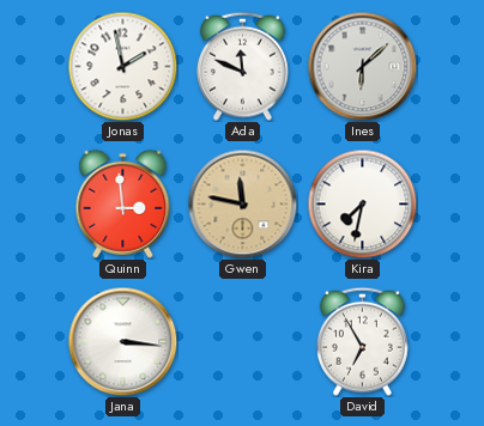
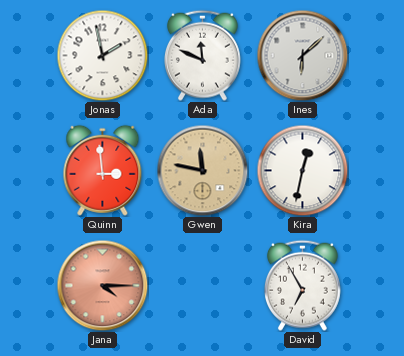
Kira: 7:32 -> 12:32
Jana: 3:16 -> 4:15
Jana dial: white -> salmon
